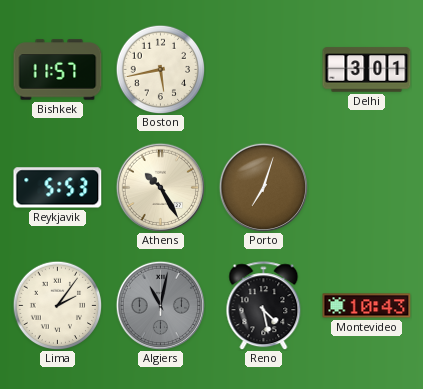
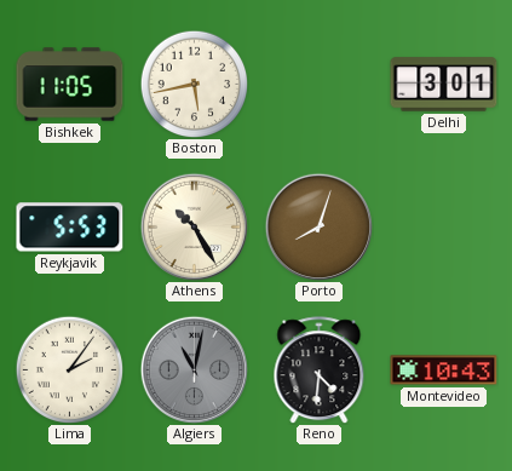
Bishkek: 11:57 -> 11:05
Porto: 7:03 -> 8:03
Reno: 4:28 -> 4:31
